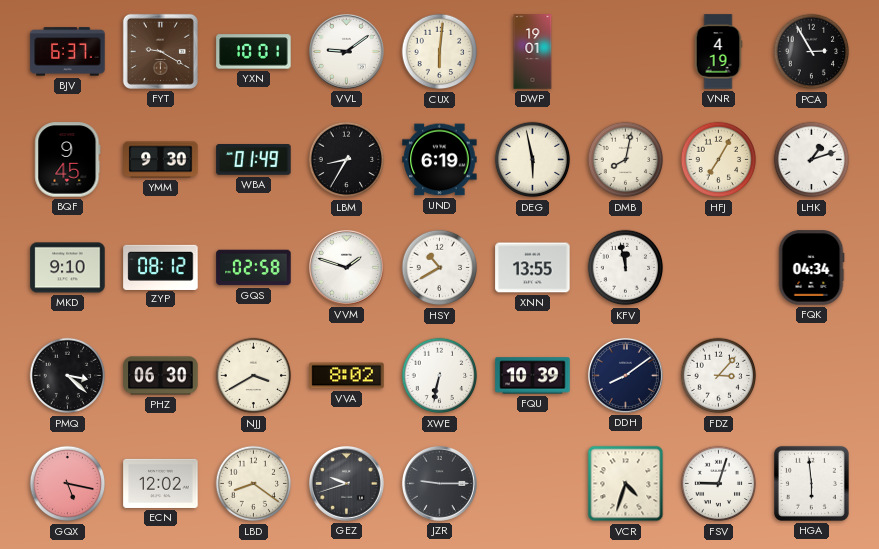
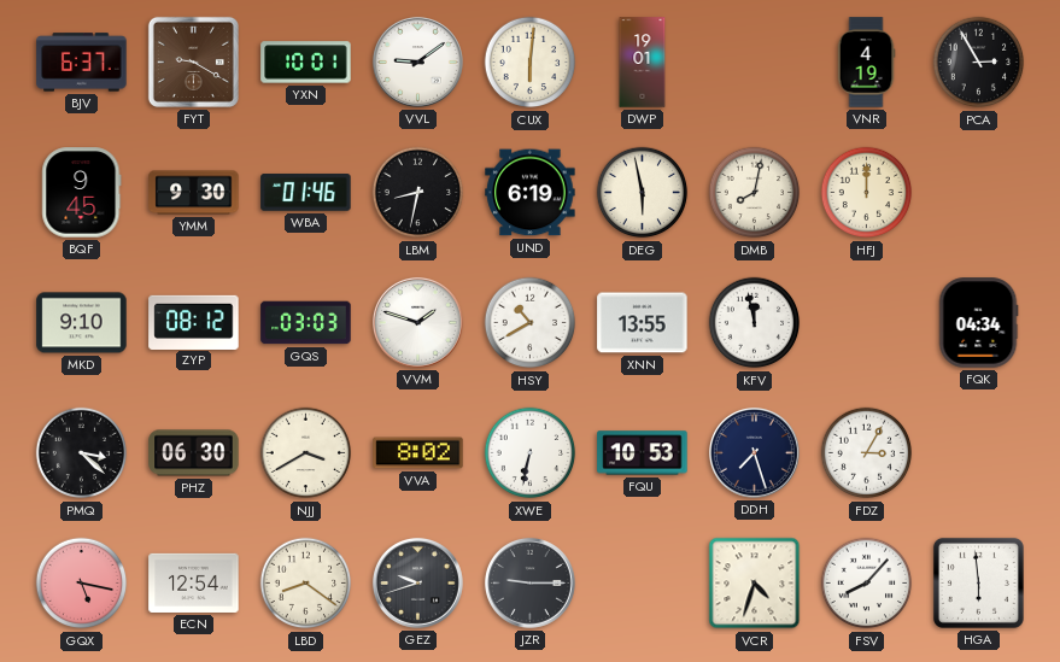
WBA: 01:49 -> 01:46
LBM: 8:35 -> 8:32
HFJ: 7:05 -> 12:00
LHK: 1:12 -> none
GQS: 02:58 -> 03:03
FQU: 10:39 -> 10:53
DDH: 8:09 -> 7:27
FDZ: 3:07 -> 3:05
ECN: 12:02 -> 12:54
FSV: 9:03 -> 8:07
